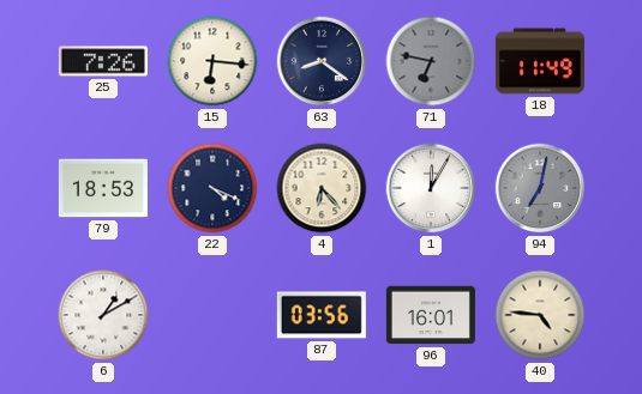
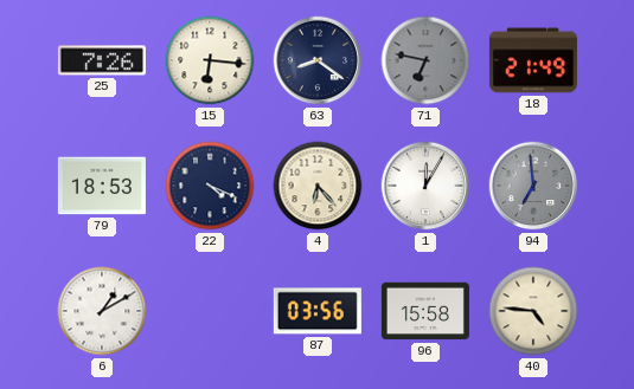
18: 11:49 -> 21:49
94: 7:02 -> 6:59
96: 16:01 -> 15:58
